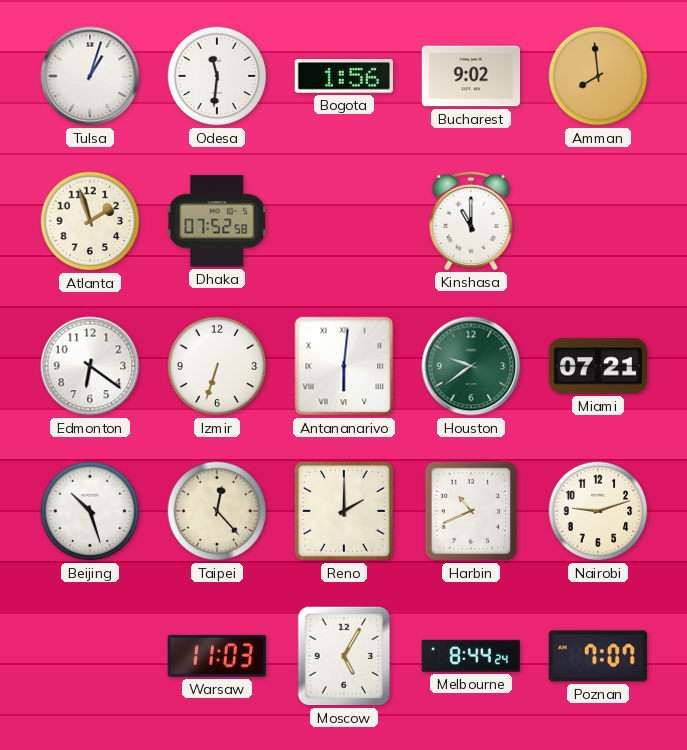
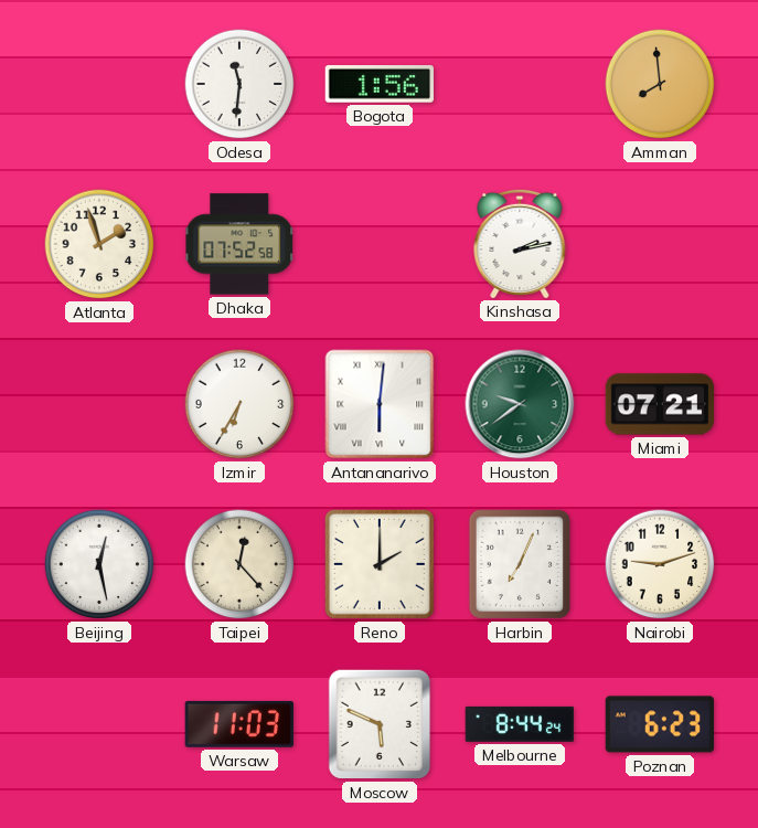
Tulsa: 1:03 -> none
Bucharest: 9:02 -> none
Kinshasa: 11:00 -> 2:13
Edmonton: 6:21 -> none
Izmir: 6:33 -> 6:35
Beijing: 10:27 -> 12:28
Harbin: 10:41 -> 7:04
Moscow: 5:05 -> 5:49
Poznan: 7:07 -> 6:23
